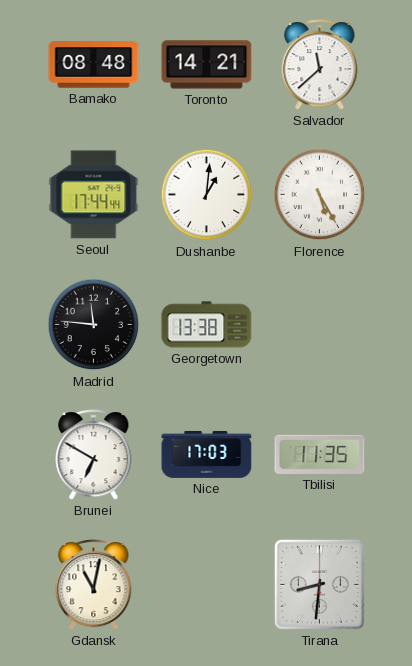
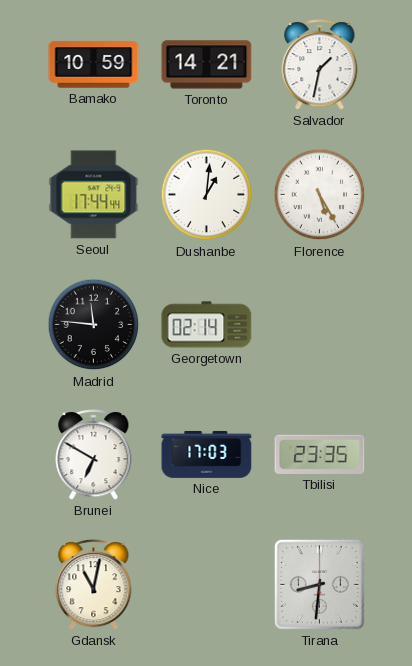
Bamako: 08:48 -> 10:59
Salvador: 11:38 -> 1:32
Georgetown: 13:38 -> 02:14
Tbilisi: 11:35 -> 23:35
